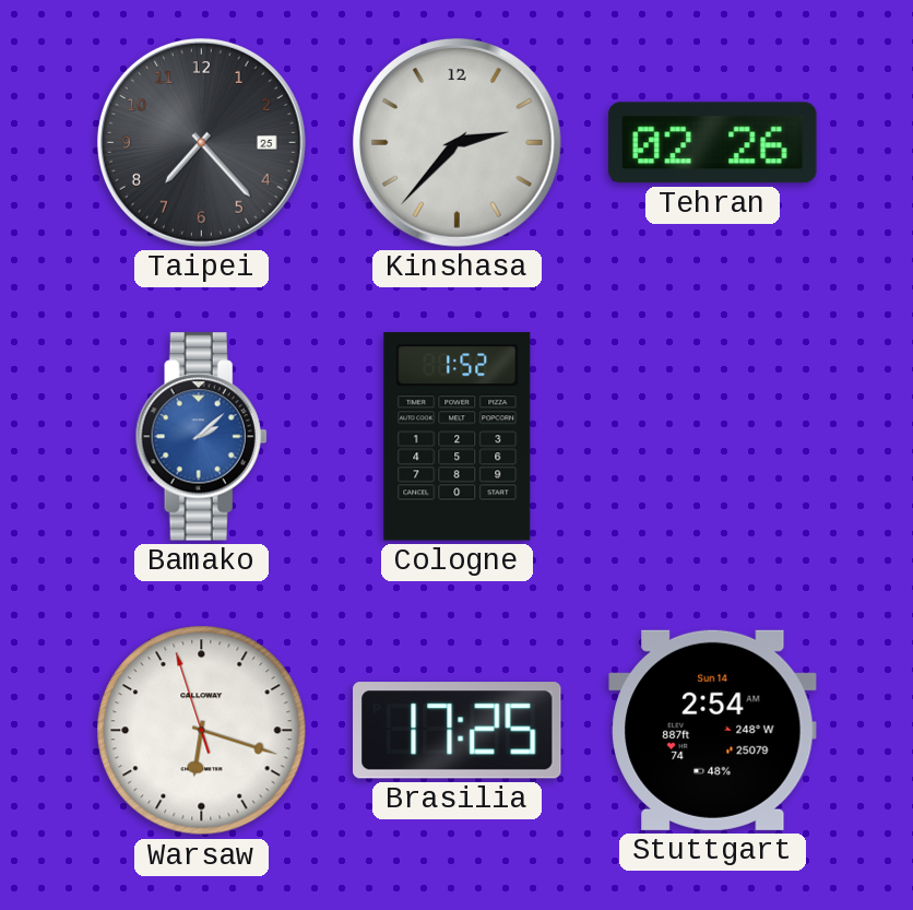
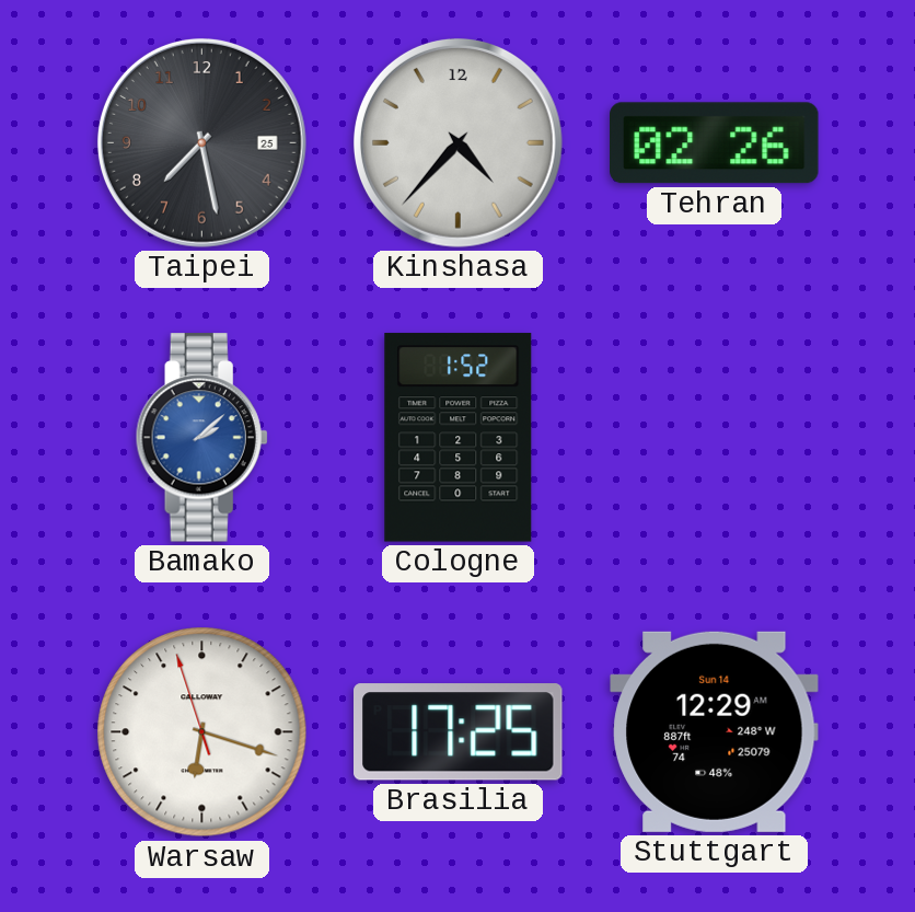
Taipei: 7:23 -> 7:28
Kinshasa: 2:37 -> 4:37
Stuttgart: 2:54 -> 12:29
